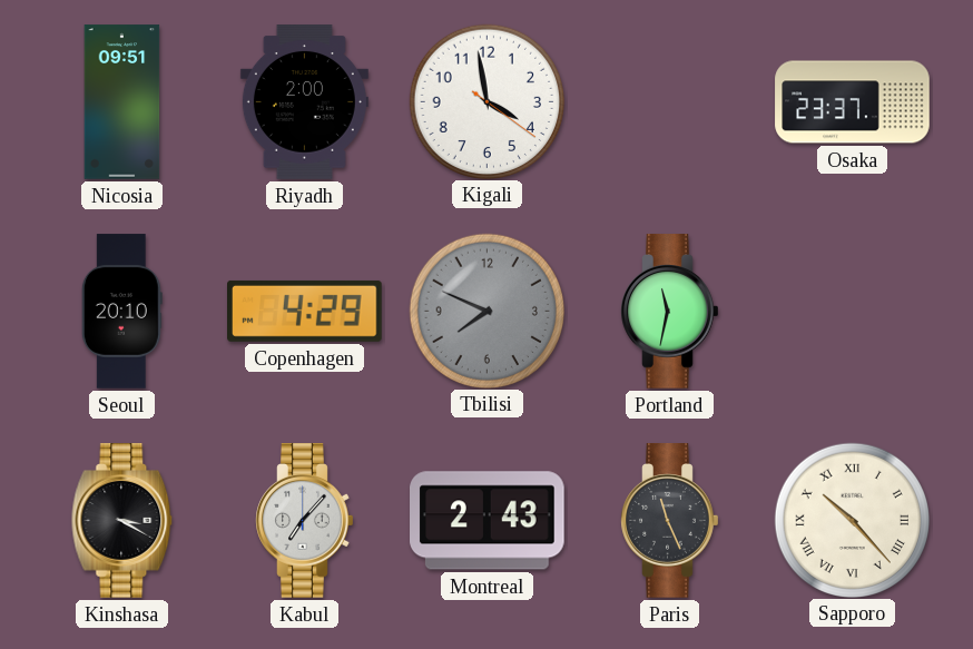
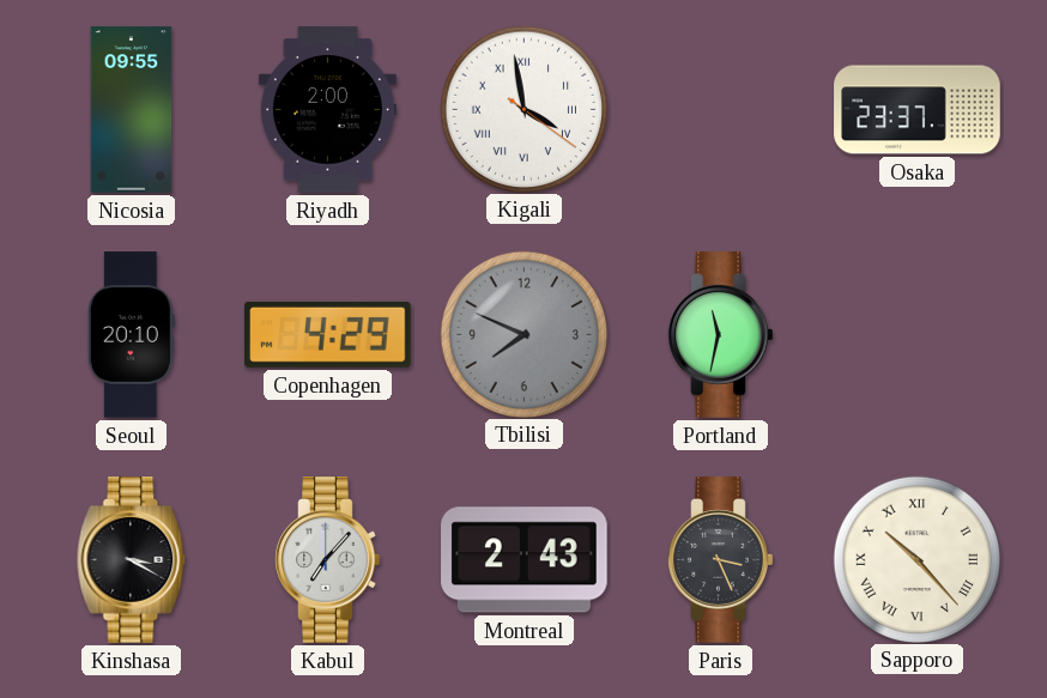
Nicosia: 09:51 -> 09:55
Kigali numerals: Arabic -> Roman
Paris: 11:26 -> 3:26
